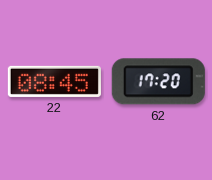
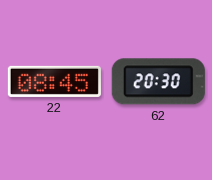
62: 17:20 -> 20:30
